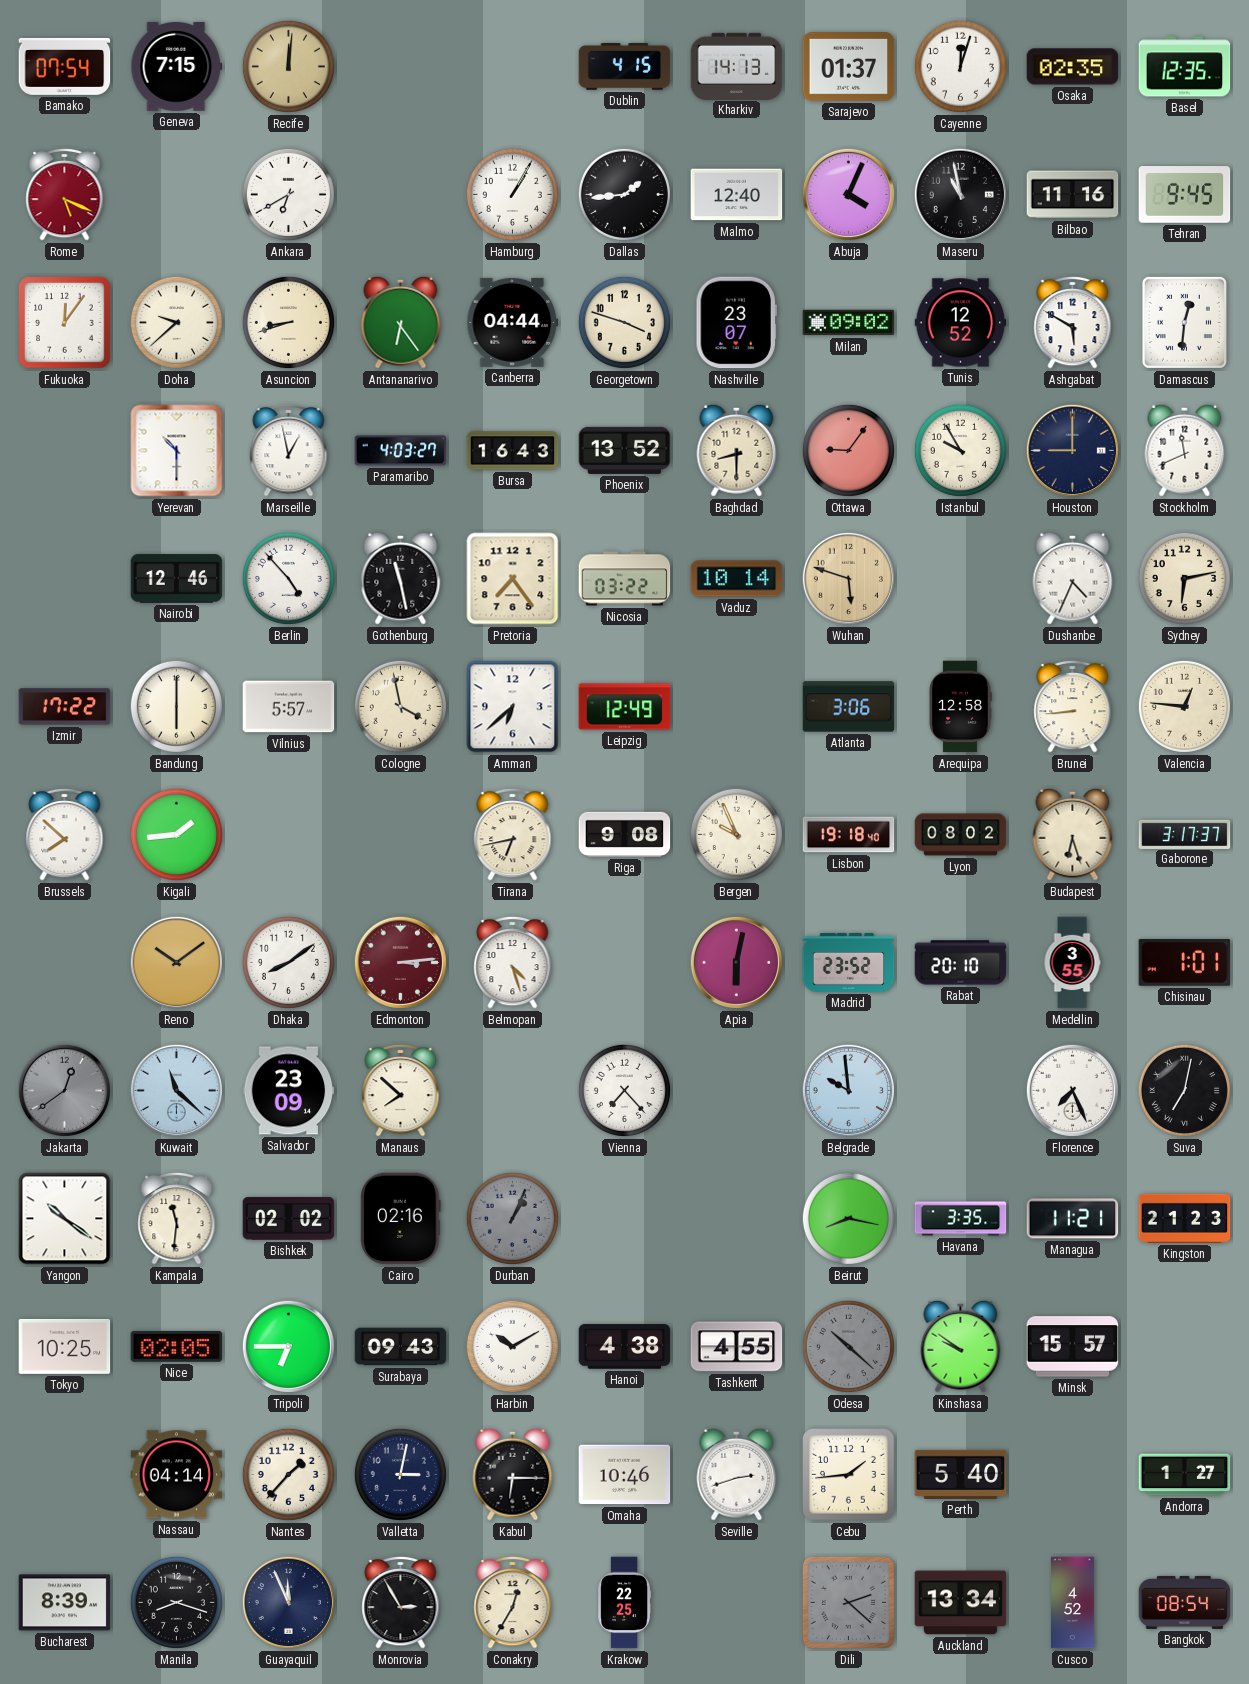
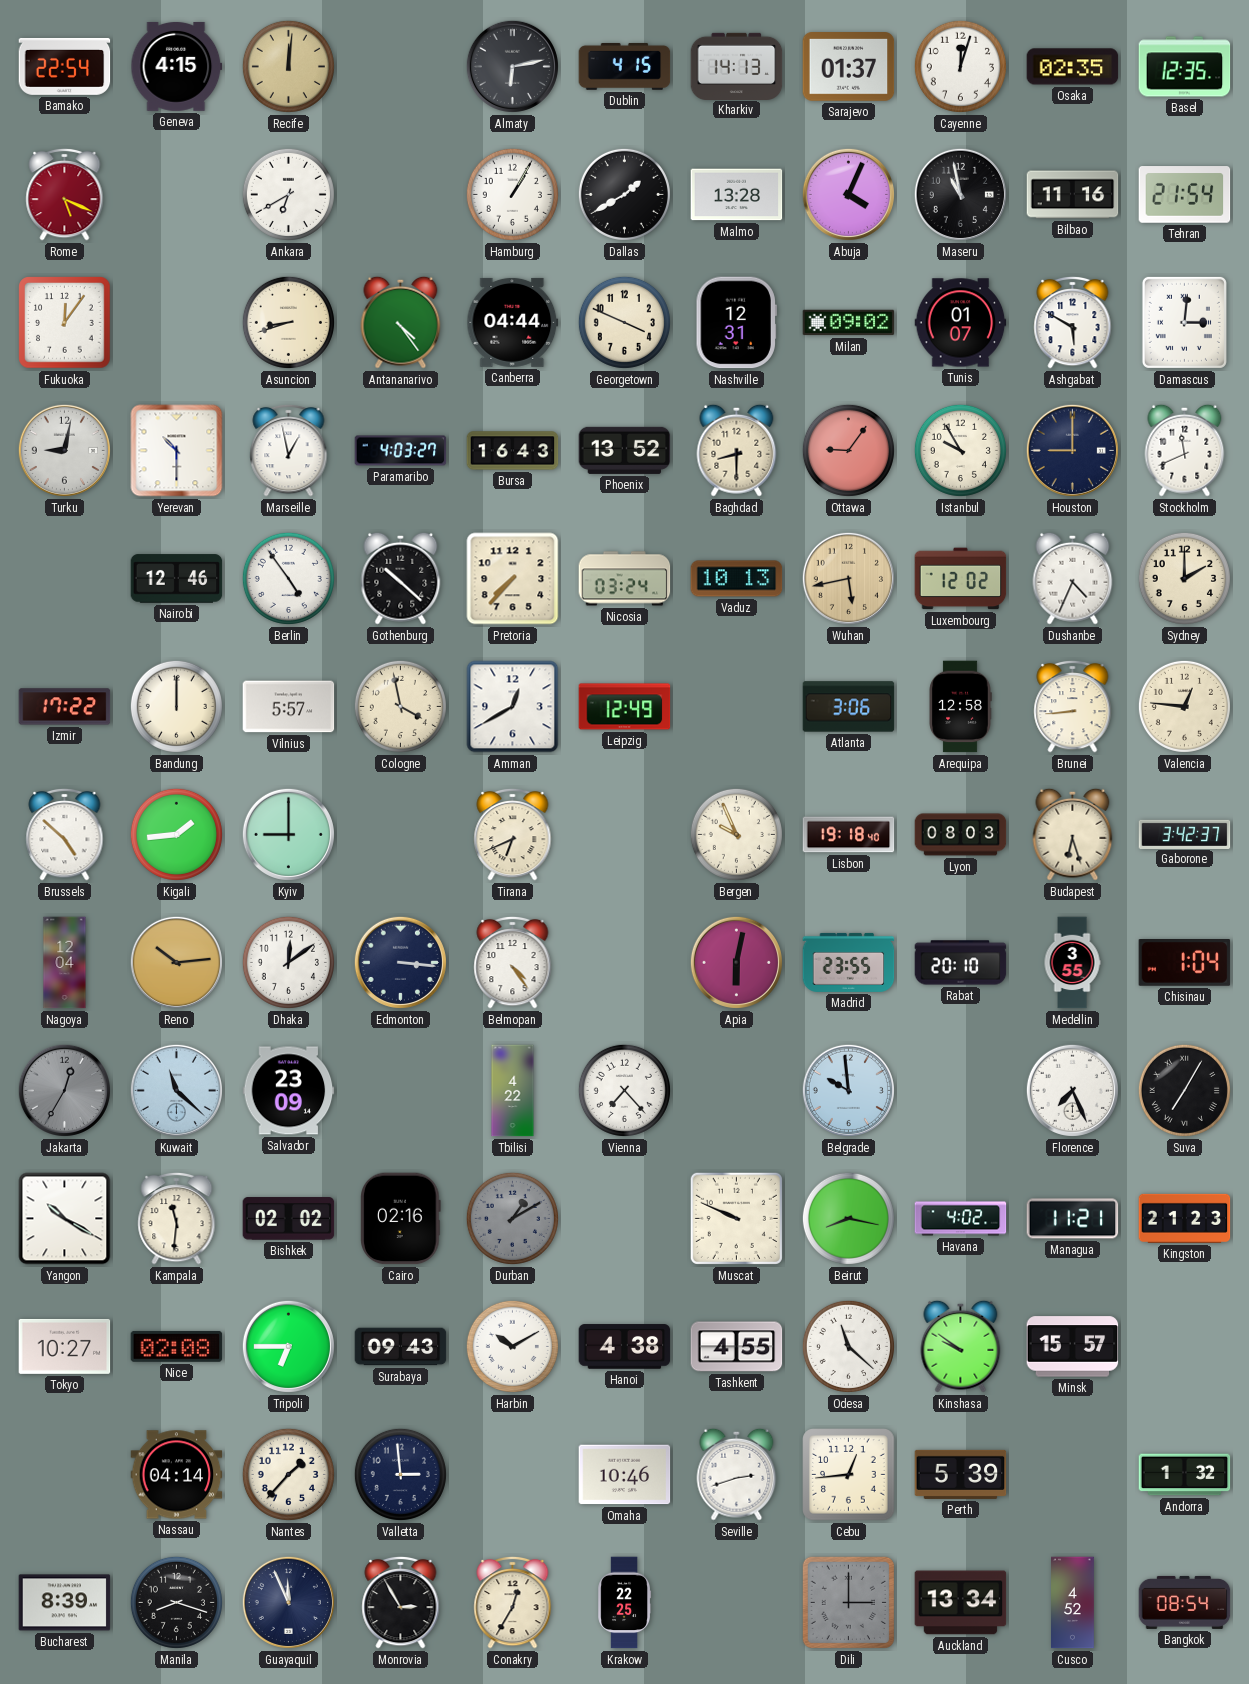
Bamako: 07:54 -> 22:54
Geneva: 7:15 -> 4:15
Almaty: none -> 6:13
Dallas: 1:44 -> 1:40
Malmo: 12:40 -> 13:28
Tehran: 9:45 -> 21:54
Doha: 9:38 -> none
Antananarivo: 6:24 -> 4:24
Georgetown: 3:48 -> 3:49
Nashville: 23:07 -> 12:31
Tunis: 12:52 -> 01:07
Damascus: 12:31 -> 3:01
Turku: none -> 9:02
Berlin: 4:53 -> 4:54
Gothenburg: 11:28 -> 10:22
Pretoria: 7:24 -> 7:37
Nicosia: 03:22 -> 03:24
Vaduz: 10:14 -> 10:13
Wuhan: 5:48 -> 5:43
Luxembourg: none -> 12:02
Sydney: 6:13 -> 2:00
Bandung: 6:00 -> 12:00
Amman: 6:38 -> 12:40
Brussels: 7:52 -> 4:52
Kyiv: none -> 9:00
Tirana: 6:43 -> 6:41
Riga: 9:08 -> none
Lyon: 08:02 -> 08:03
Gaborone: 3:17 -> 3:42
Nagoya: none -> 12:04
Reno: 10:09 -> 10:14
Dhaka: 8:09 -> 12:09
Edmonton: 3:14 -> 3:16
Edmonton dial: burgundy -> navy
Belmopan: 4:27 -> 4:24
Madrid: 23:52 -> 23:55
Chisinau: 1:01 -> 1:04
Jakarta: 12:39 -> 12:35
Manaus: 7:52 -> none
Tbilisi: none -> 4:22
Suva: 7:02 -> 7:05
Yangon: 10:21 -> 10:20
Durban: 1:04 -> 1:10
Muscat: none -> 9:49
Havana: 3:35 -> 4:02
Tokyo: 10:25 -> 10:27
Nice: 02:05 -> 02:08
Odesa: 10:22 -> 11:22
Odesa dial: grey -> white
Valletta: 3:02 -> 2:59
Kabul: 6:15 -> none
Cebu: 1:44 -> 12:44
Perth: 5:40 -> 5:39
Andorra: 1:27 -> 1:32
Dili: 2:22 -> 3:00
